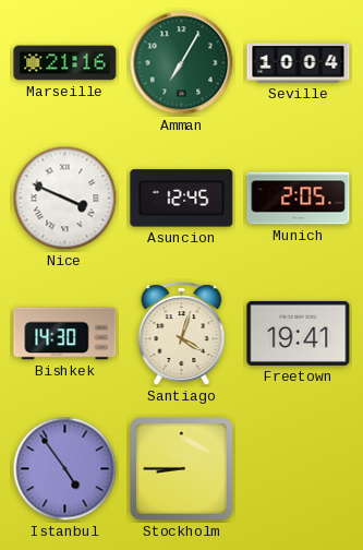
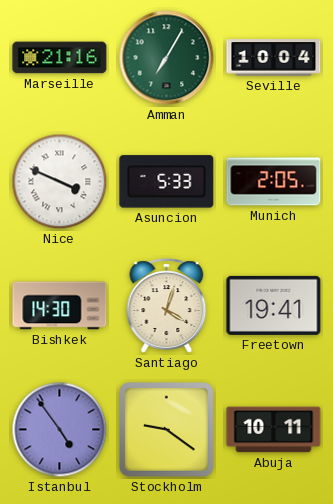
Asuncion: 12:45 -> 5:33
Stockholm: 8:45 -> 9:21
Abuja: none -> 10:11
